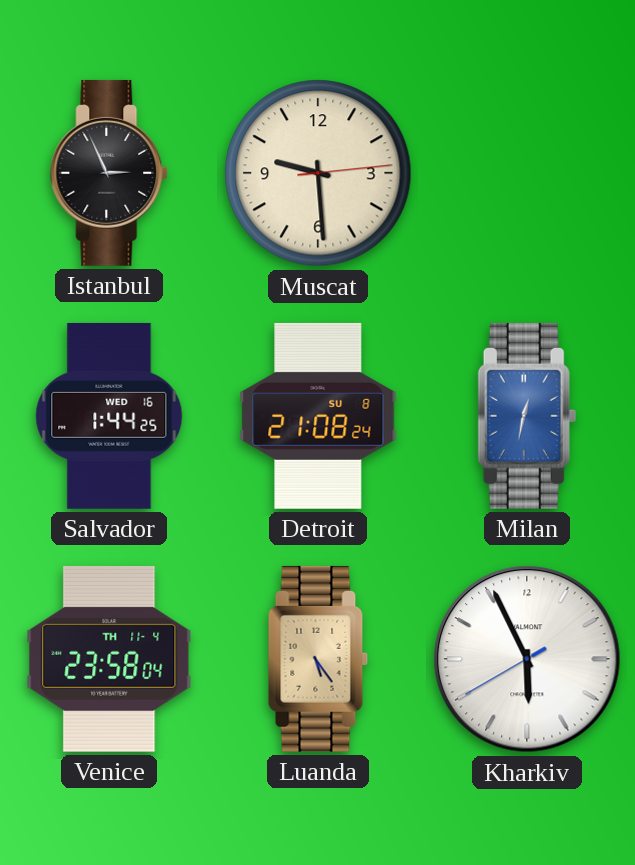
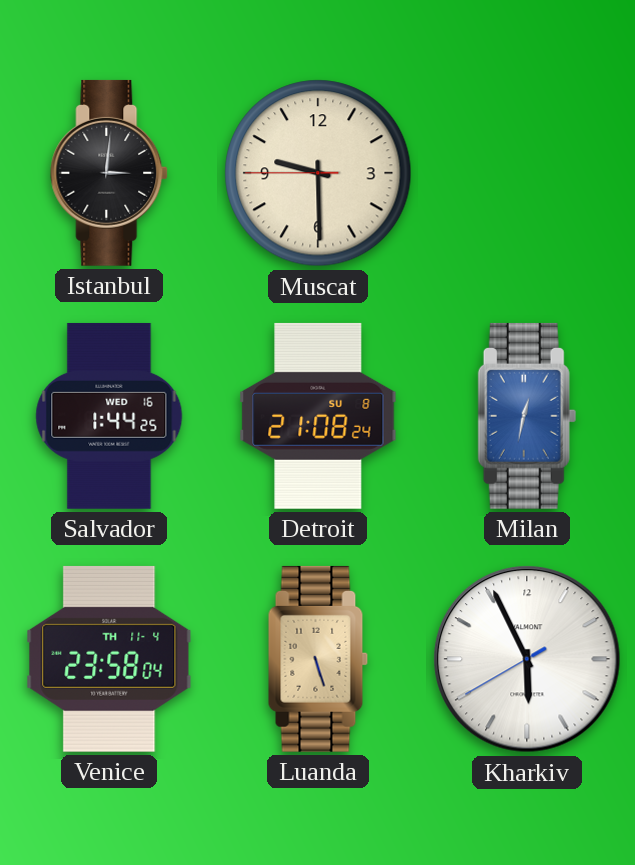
Istanbul: 2:56 -> 3:01
Muscat: 9:29:14 -> 9:29:45
Luanda: 5:24 -> 5:27
